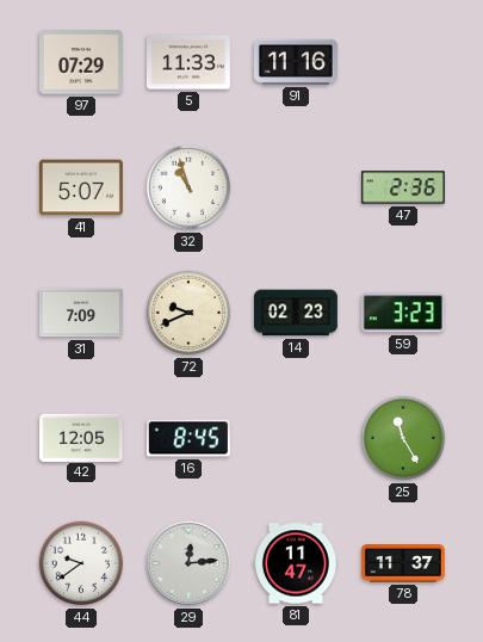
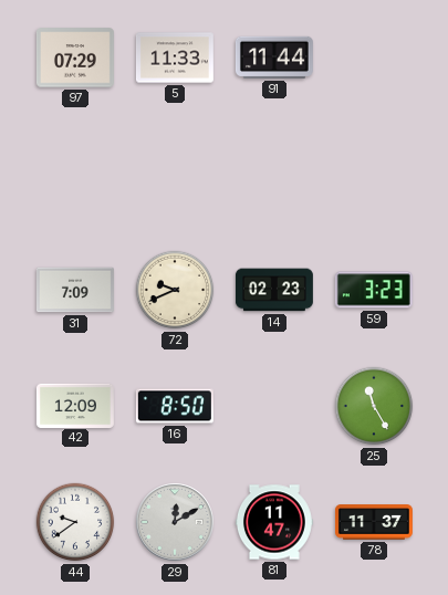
91: 11:16 -> 11:44
41: 5:07 -> none
32: 10:57 -> none
47: 2:36 -> none
42: 12:05 -> 12:09
16: 8:45 -> 8:50
29: 12:14 -> 12:10
